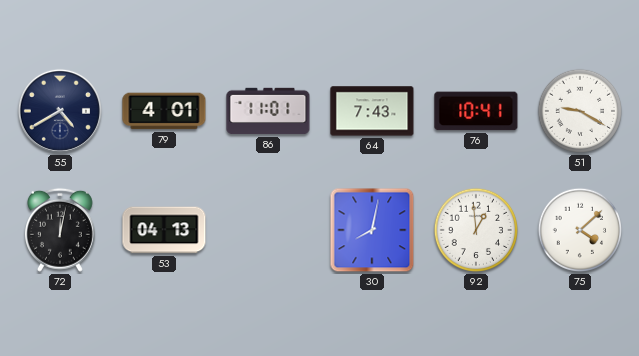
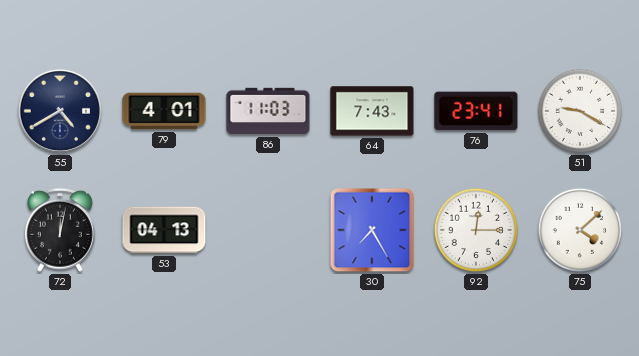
86: 11:01 -> 11:03
76: 10:41 -> 23:41
30: 8:02 -> 7:25
92: 12:59 -> 12:15
